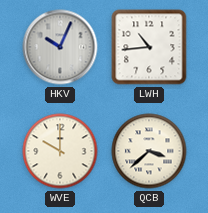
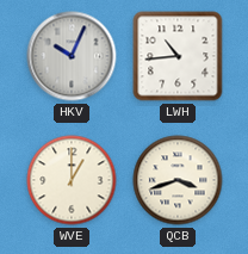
WVE: 10:00 -> 1:00
QCB: 3:38 -> 3:42
